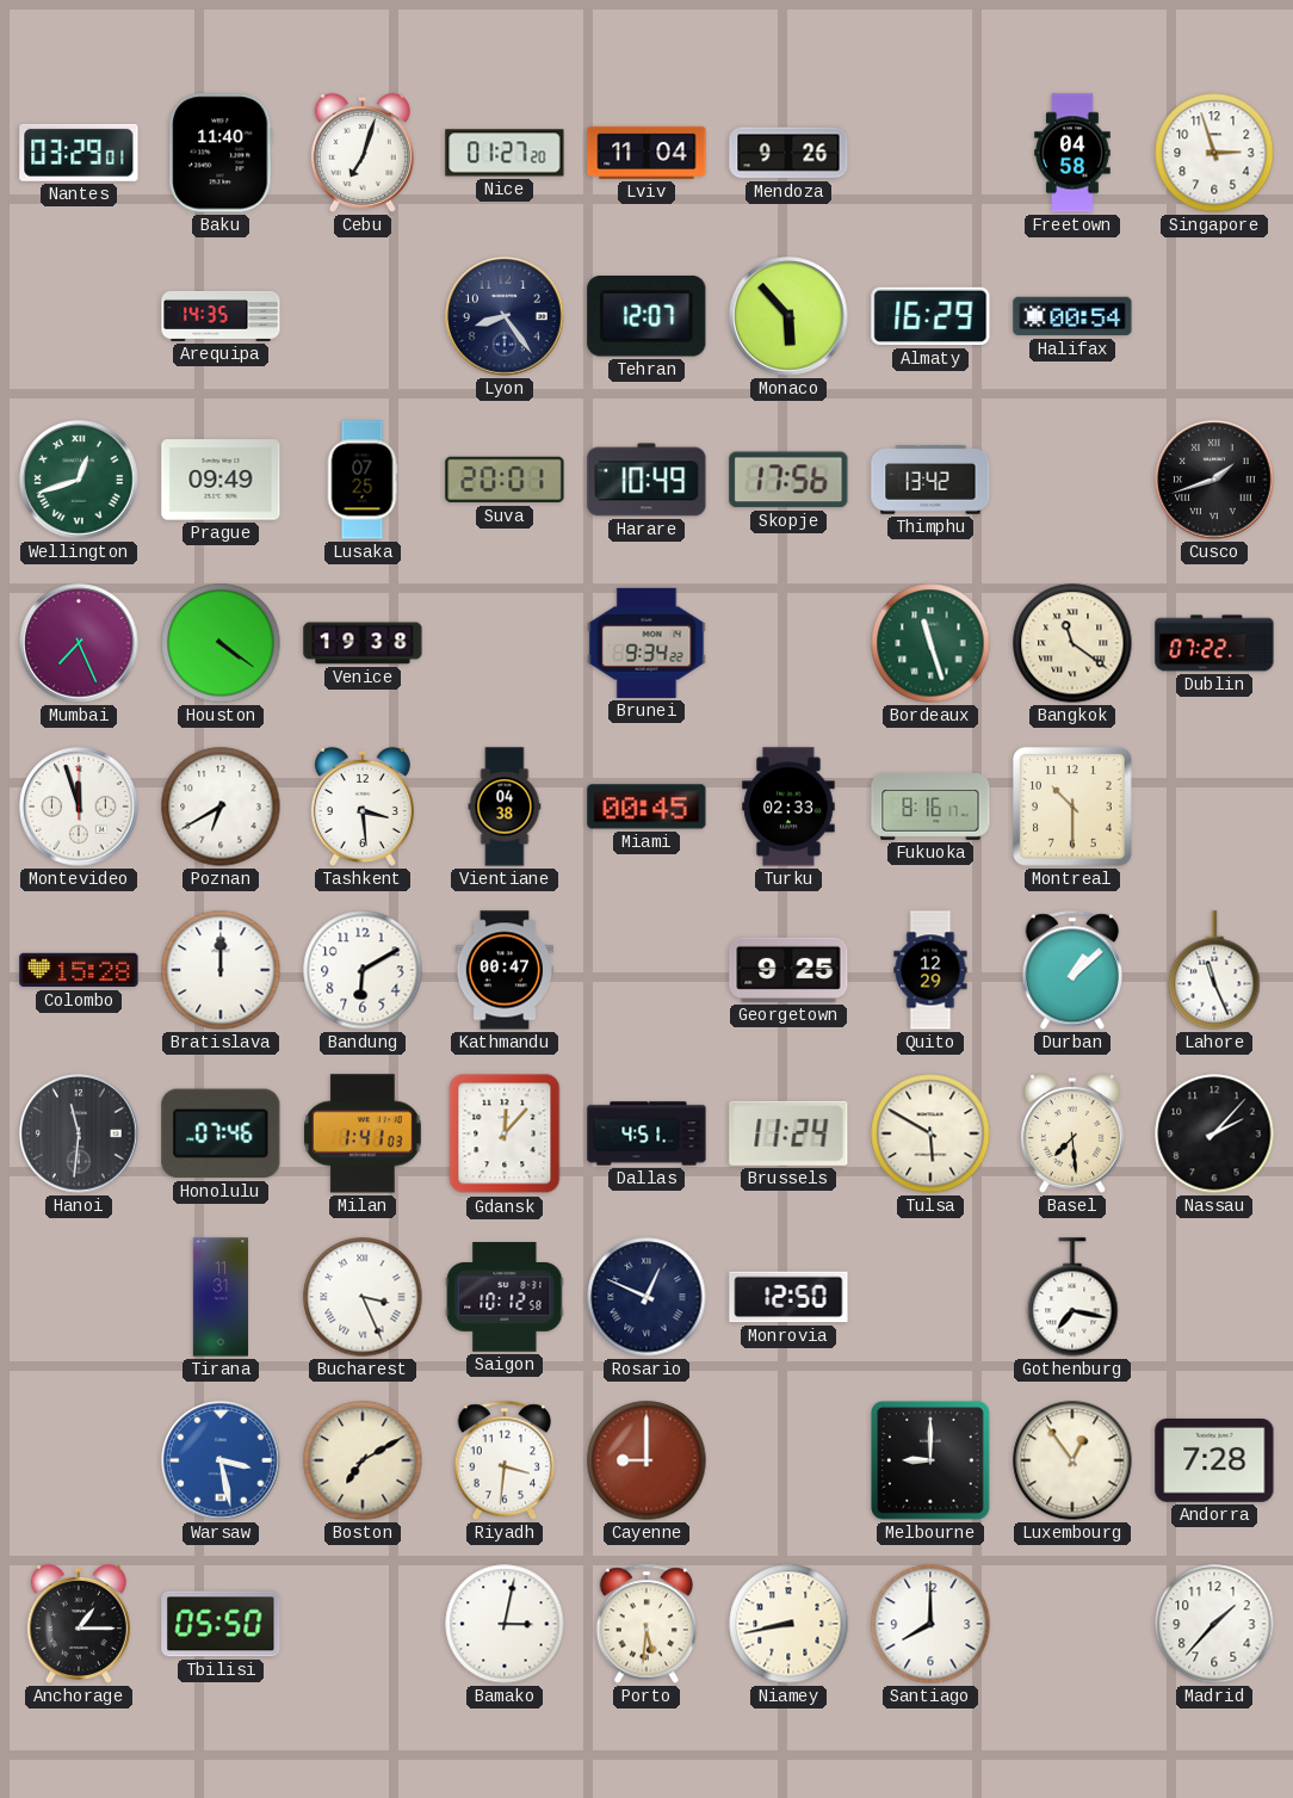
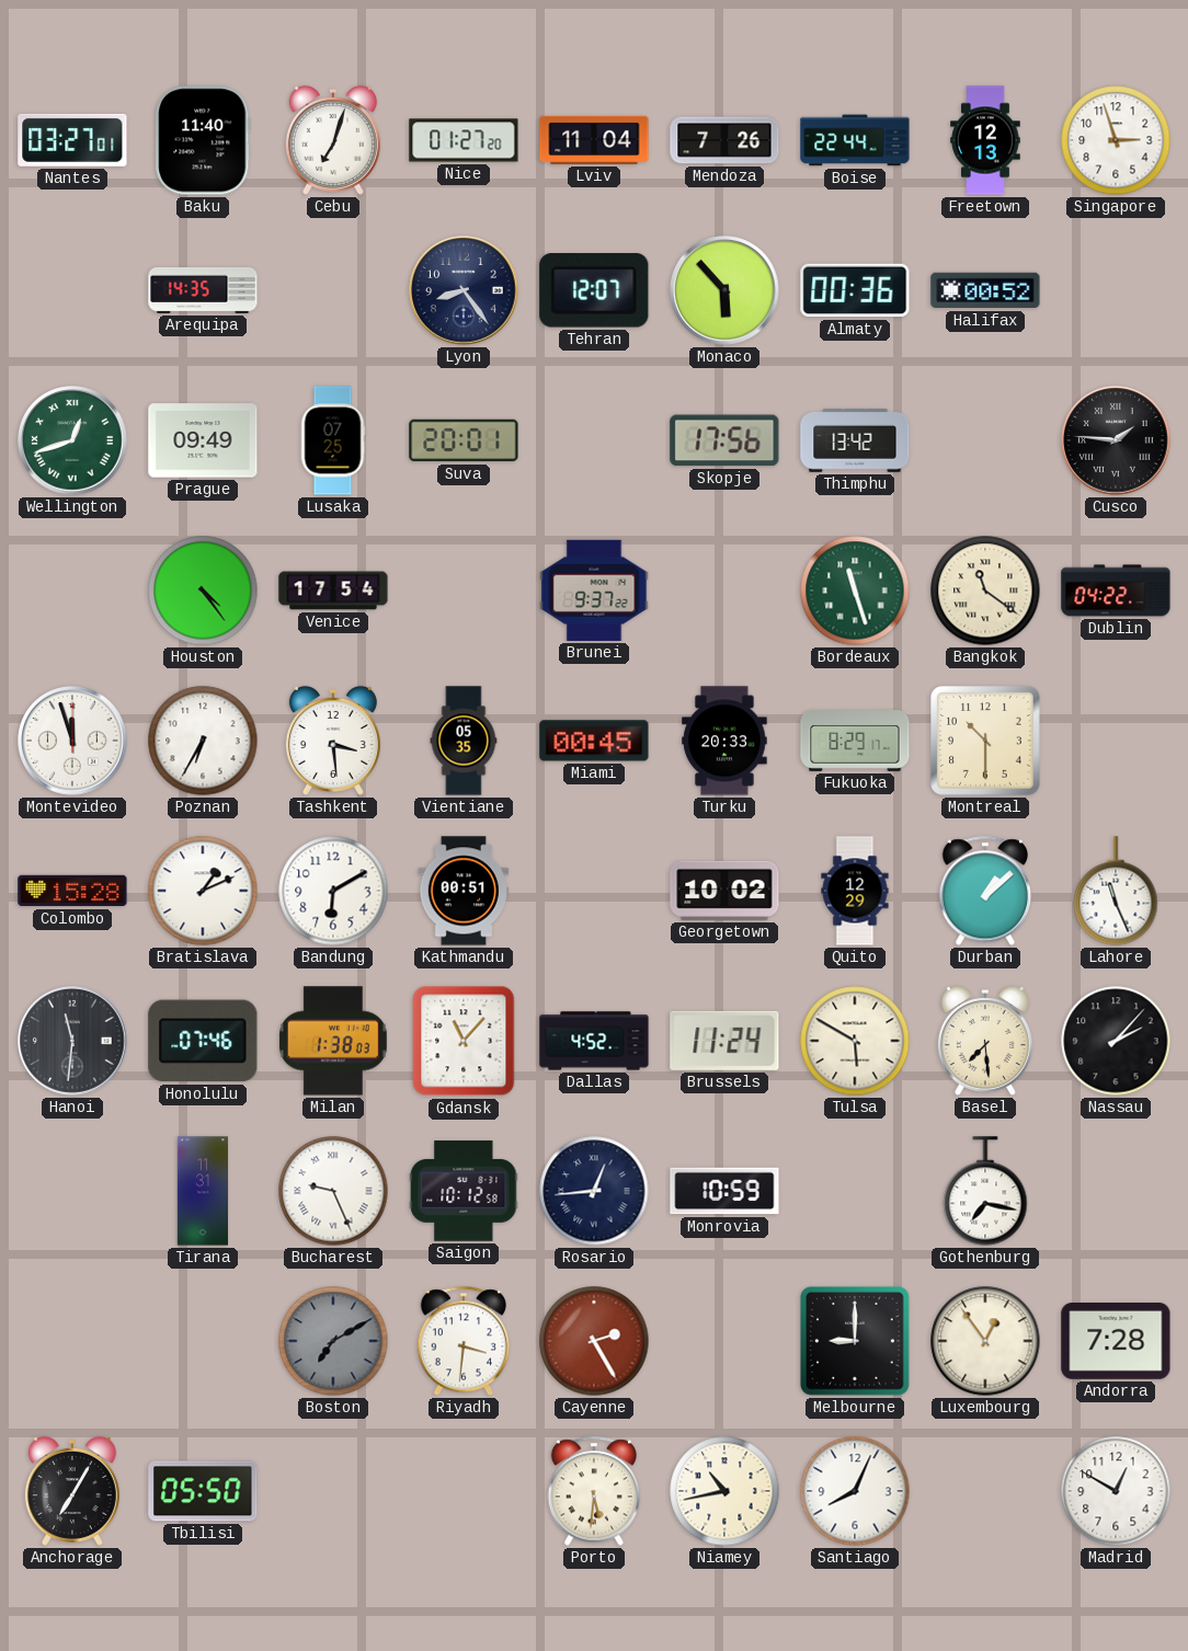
Nantes: 03:29 -> 03:27
Mendoza: 9:26 -> 7:26
Boise: none -> 22:44
Freetown: 04:58 -> 12:13
Almaty: 16:29 -> 00:36
Halifax: 00:54 -> 00:52
Harare: 10:49 -> none
Cusco: 1:42 -> 1:46
Mumbai: 7:26 -> none
Houston: 4:21 -> 4:24
Venice: 19:38 -> 17:54
Brunei: 9:34 -> 9:37
Dublin: 07:22 -> 04:22
Poznan: 6:40 -> 6:35
Vientiane: 04:38 -> 05:35
Turku: 02:33 -> 20:33
Fukuoka: 8:16 -> 8:29
Bratislava: 12:00 -> 1:11
Kathmandu: 00:47 -> 00:51
Georgetown: 9:25 -> 10:02
Milan: 1:41 -> 1:38
Gdansk: 12:07 -> 11:07
Dallas: 4:51 -> 4:52
Bucharest: 3:26 -> 9:26
Rosario: 12:49 -> 12:44
Monrovia: 12:50 -> 10:59
Warsaw: 3:28 -> none
Boston dial: cream -> grey
Cayenne: 9:00 -> 2:25
Anchorage: 1:15 -> 7:05
Bamako: 3:02 -> none
Niamey: 8:43 -> 10:43
Santiago: 8:00 -> 8:04
Madrid: 1:37 -> 12:50
